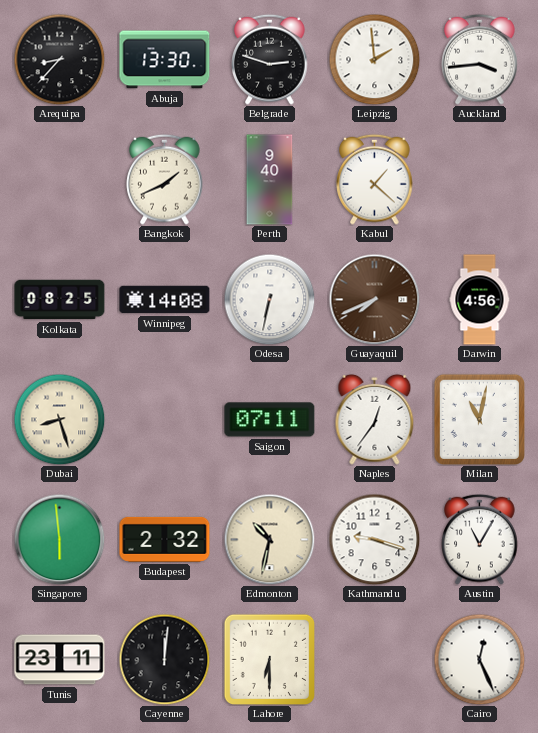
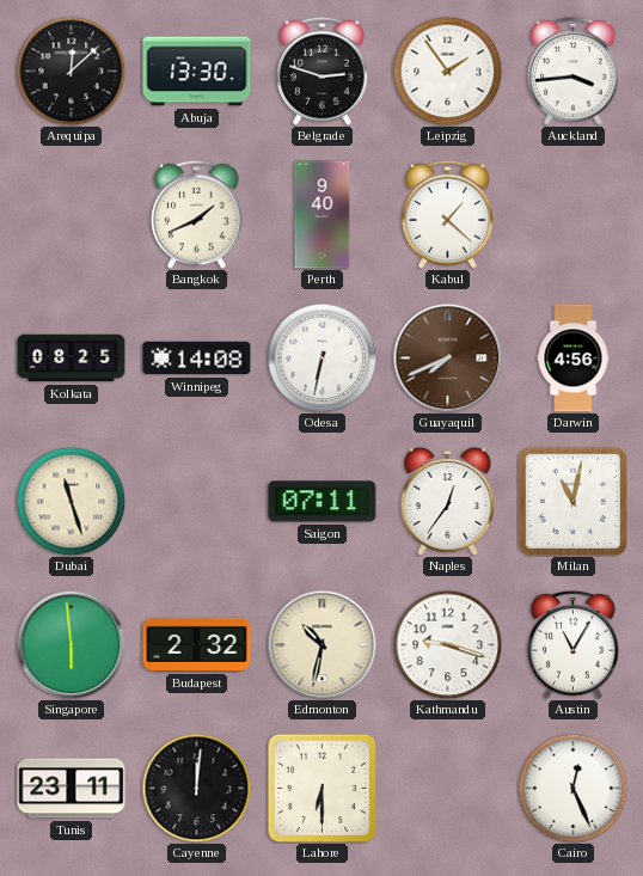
Arequipa: 8:37 -> 12:08
Leipzig: 1:59 -> 1:54
Dubai: 8:27 -> 11:27
